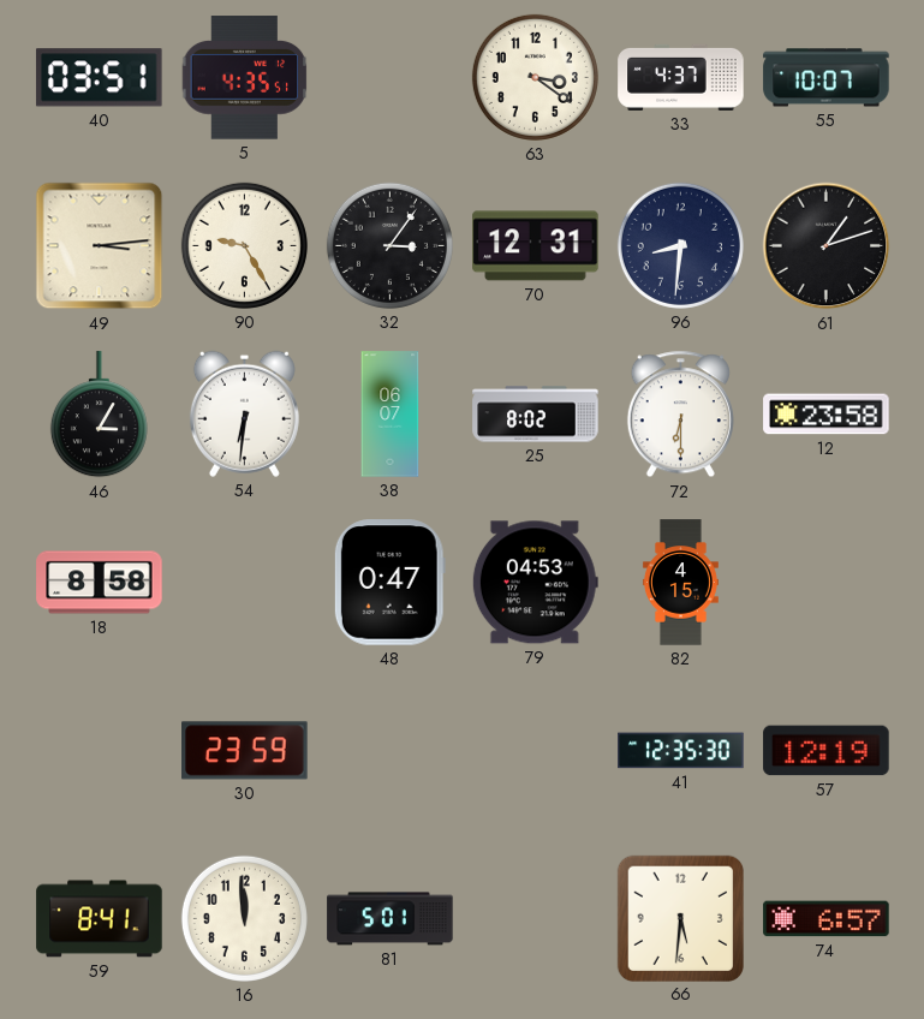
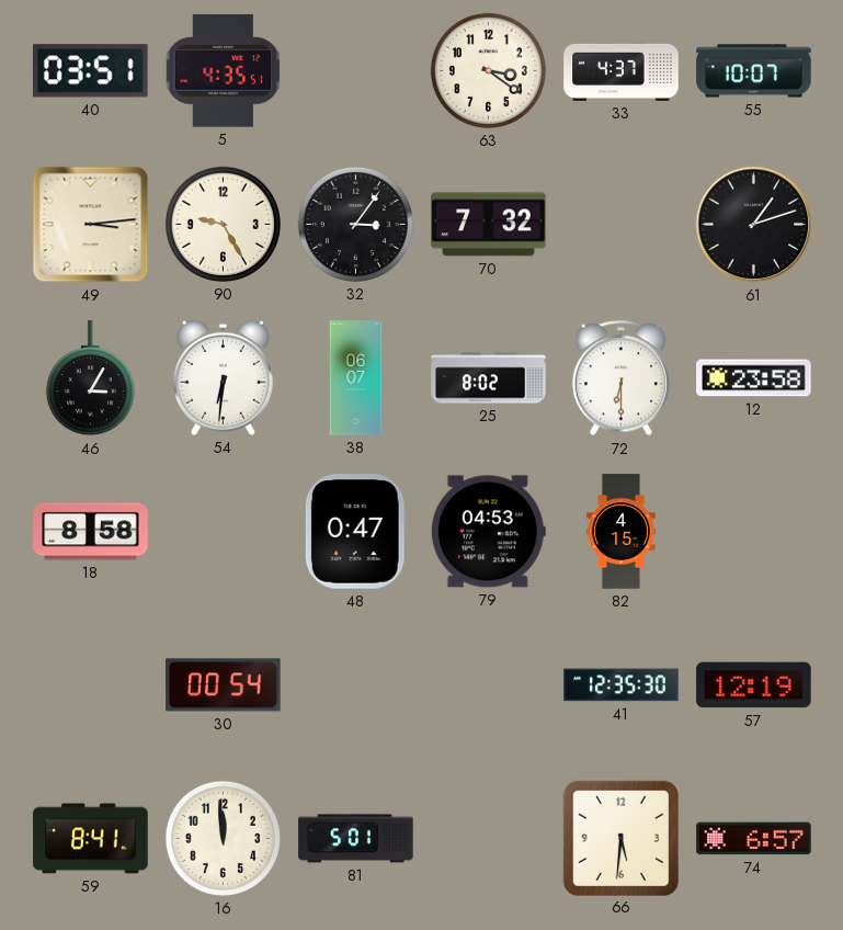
70: 12:31 -> 7:32
96: 8:31 -> none
30: 23:59 -> 00:54
